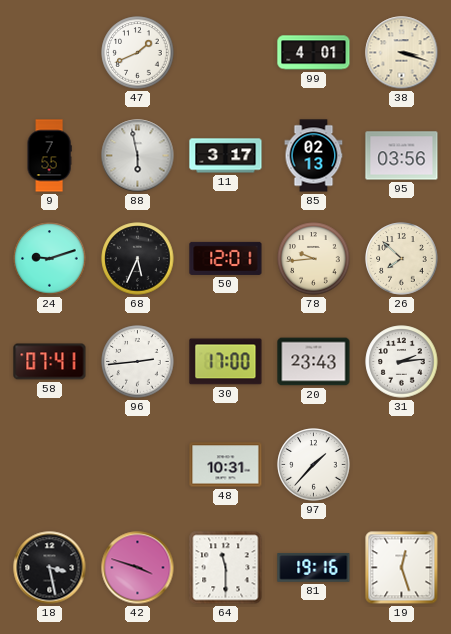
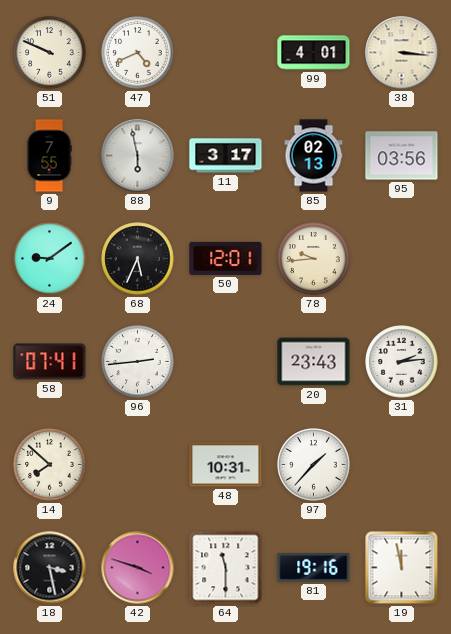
51: none -> 9:49
47: 1:41 -> 4:41
38: 3:18 -> 3:16
24: 9:12 -> 9:09
26: 7:52 -> none
30: 17:00 -> none
14: none -> 7:52
19: 12:27 -> 11:58
